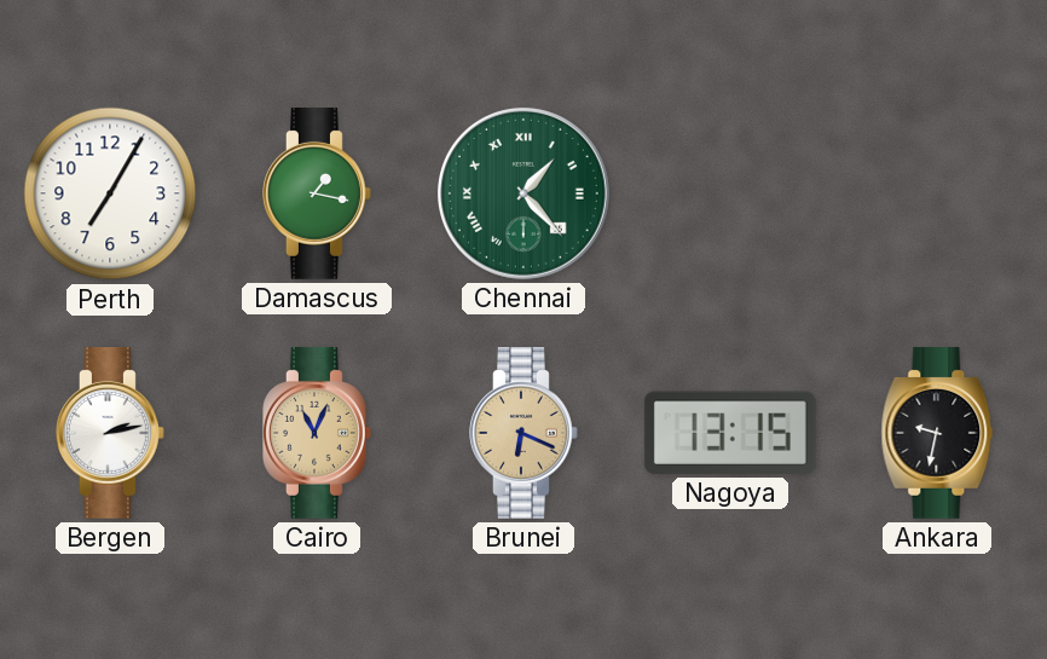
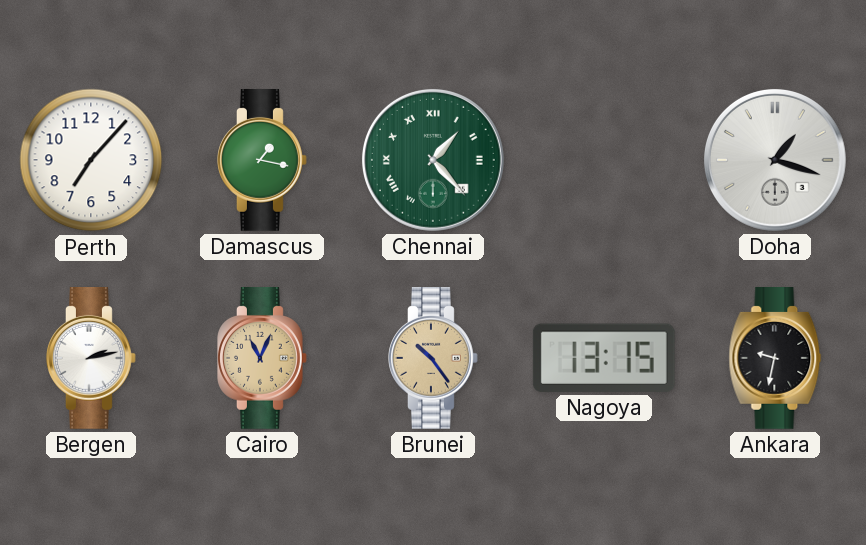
Perth: 7:05 -> 7:07
Doha: none -> 1:18
Brunei: 6:19 -> 10:24
